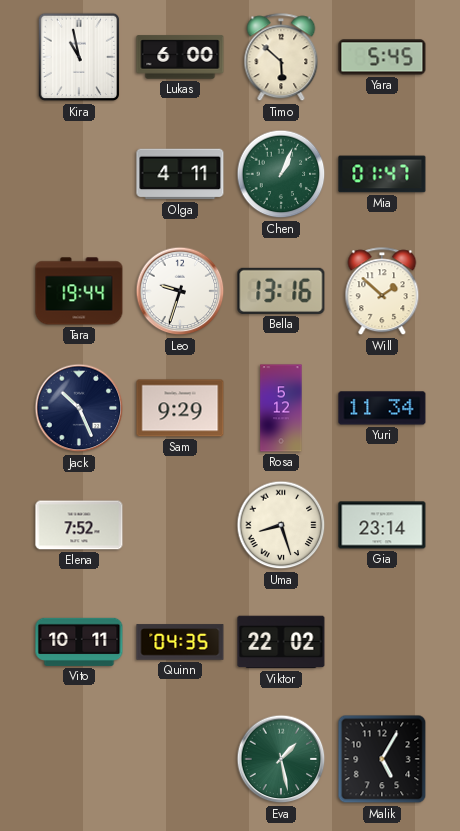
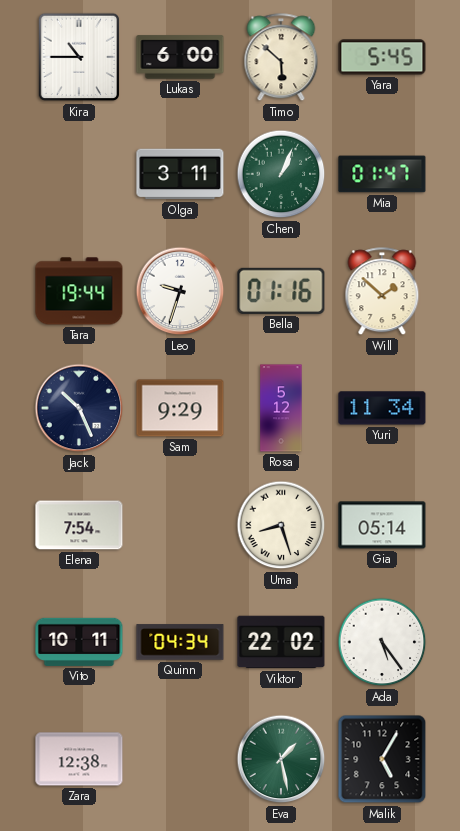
Kira: 10:58 -> 10:45
Olga: 4:11 -> 3:11
Bella: 13:16 -> 01:16
Elena: 7:52 -> 7:54
Gia: 23:14 -> 05:14
Quinn: 04:35 -> 04:34
Ada: none -> 5:24
Zara: none -> 12:38
